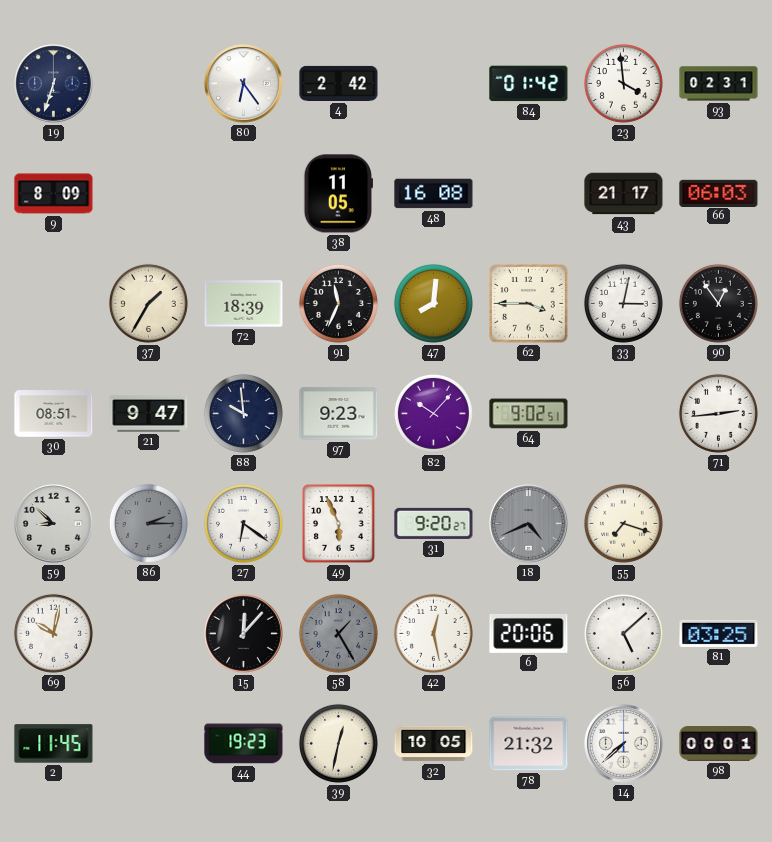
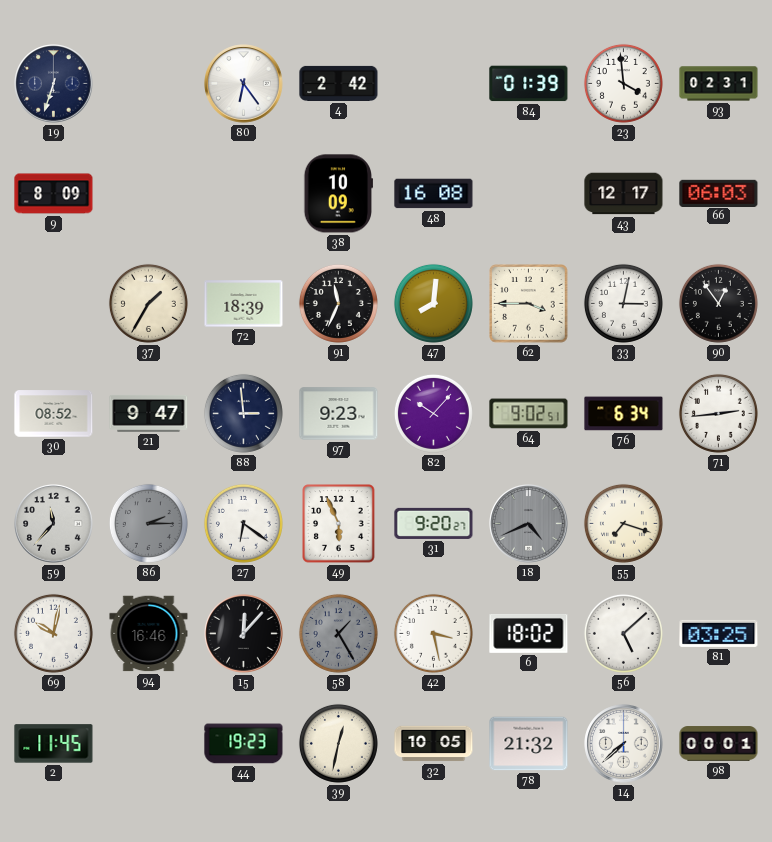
84: 01:42 -> 01:39
38: 11:05 -> 10:09
43: 21:17 -> 12:17
30: 08:51 -> 08:52
88: 9:59 -> 2:59
76: none -> 6:34
59: 8:52 -> 11:37
94: none -> 16:46
42: 12:28 -> 3:28
6: 20:06 -> 18:02
